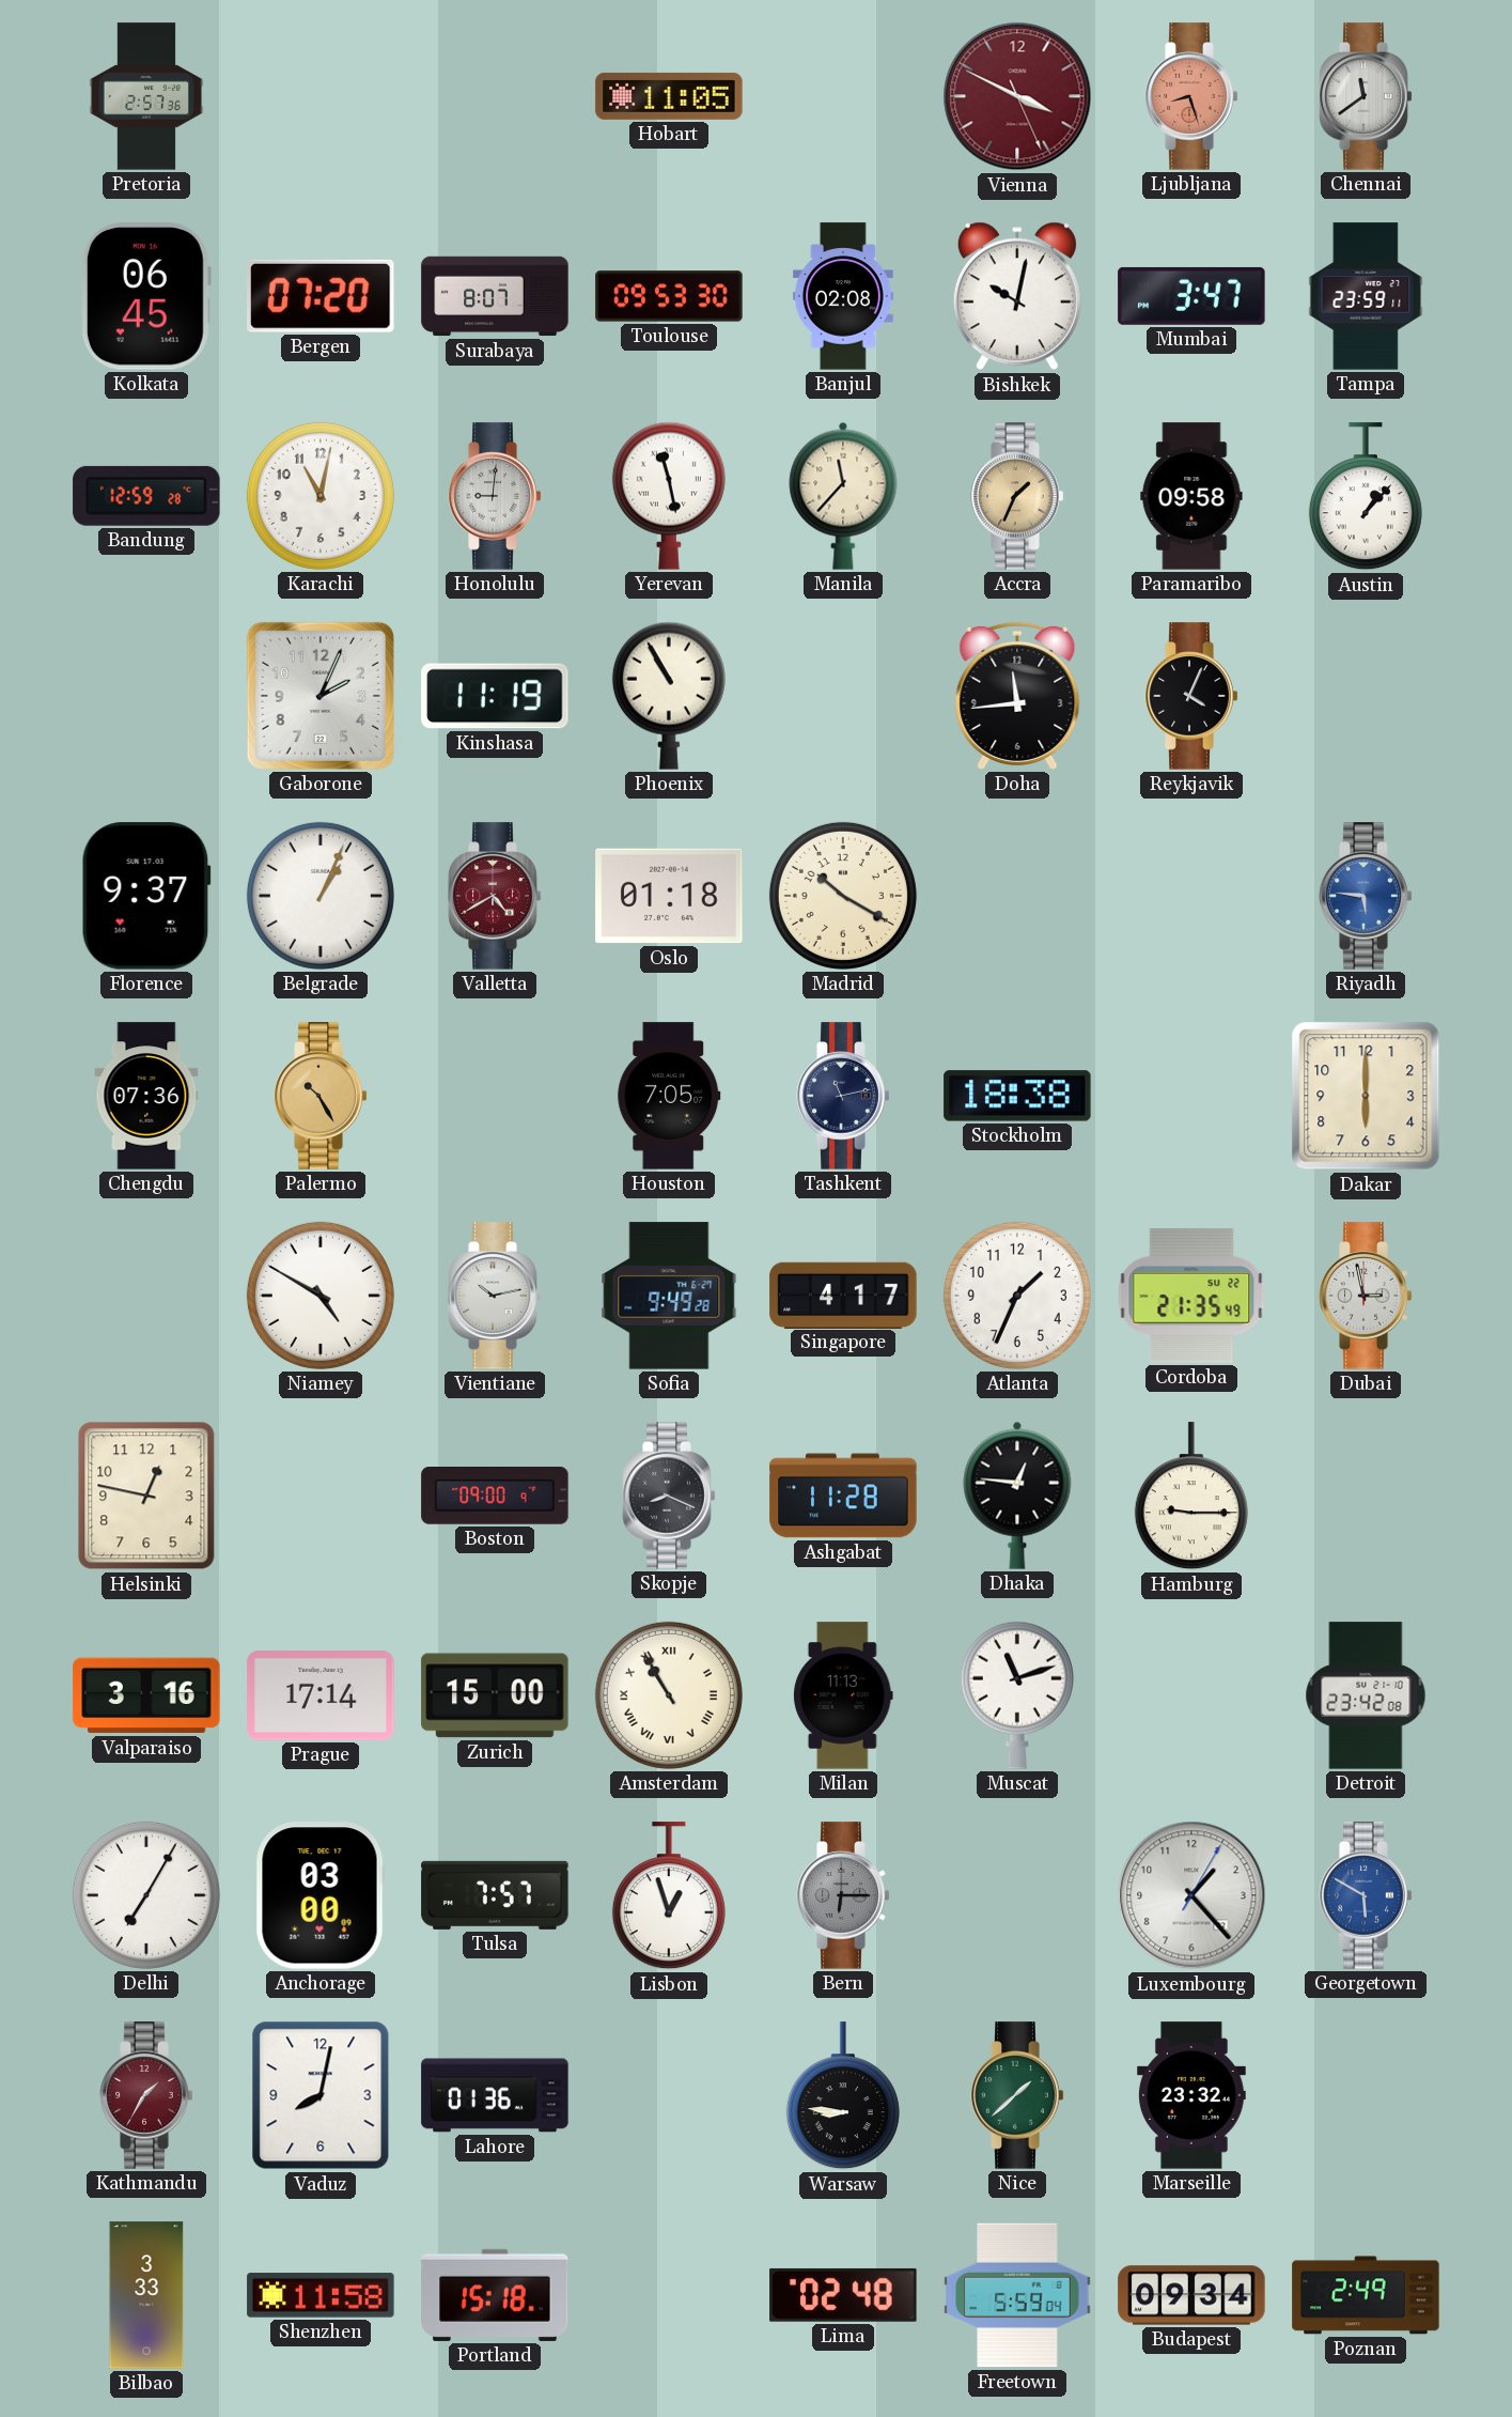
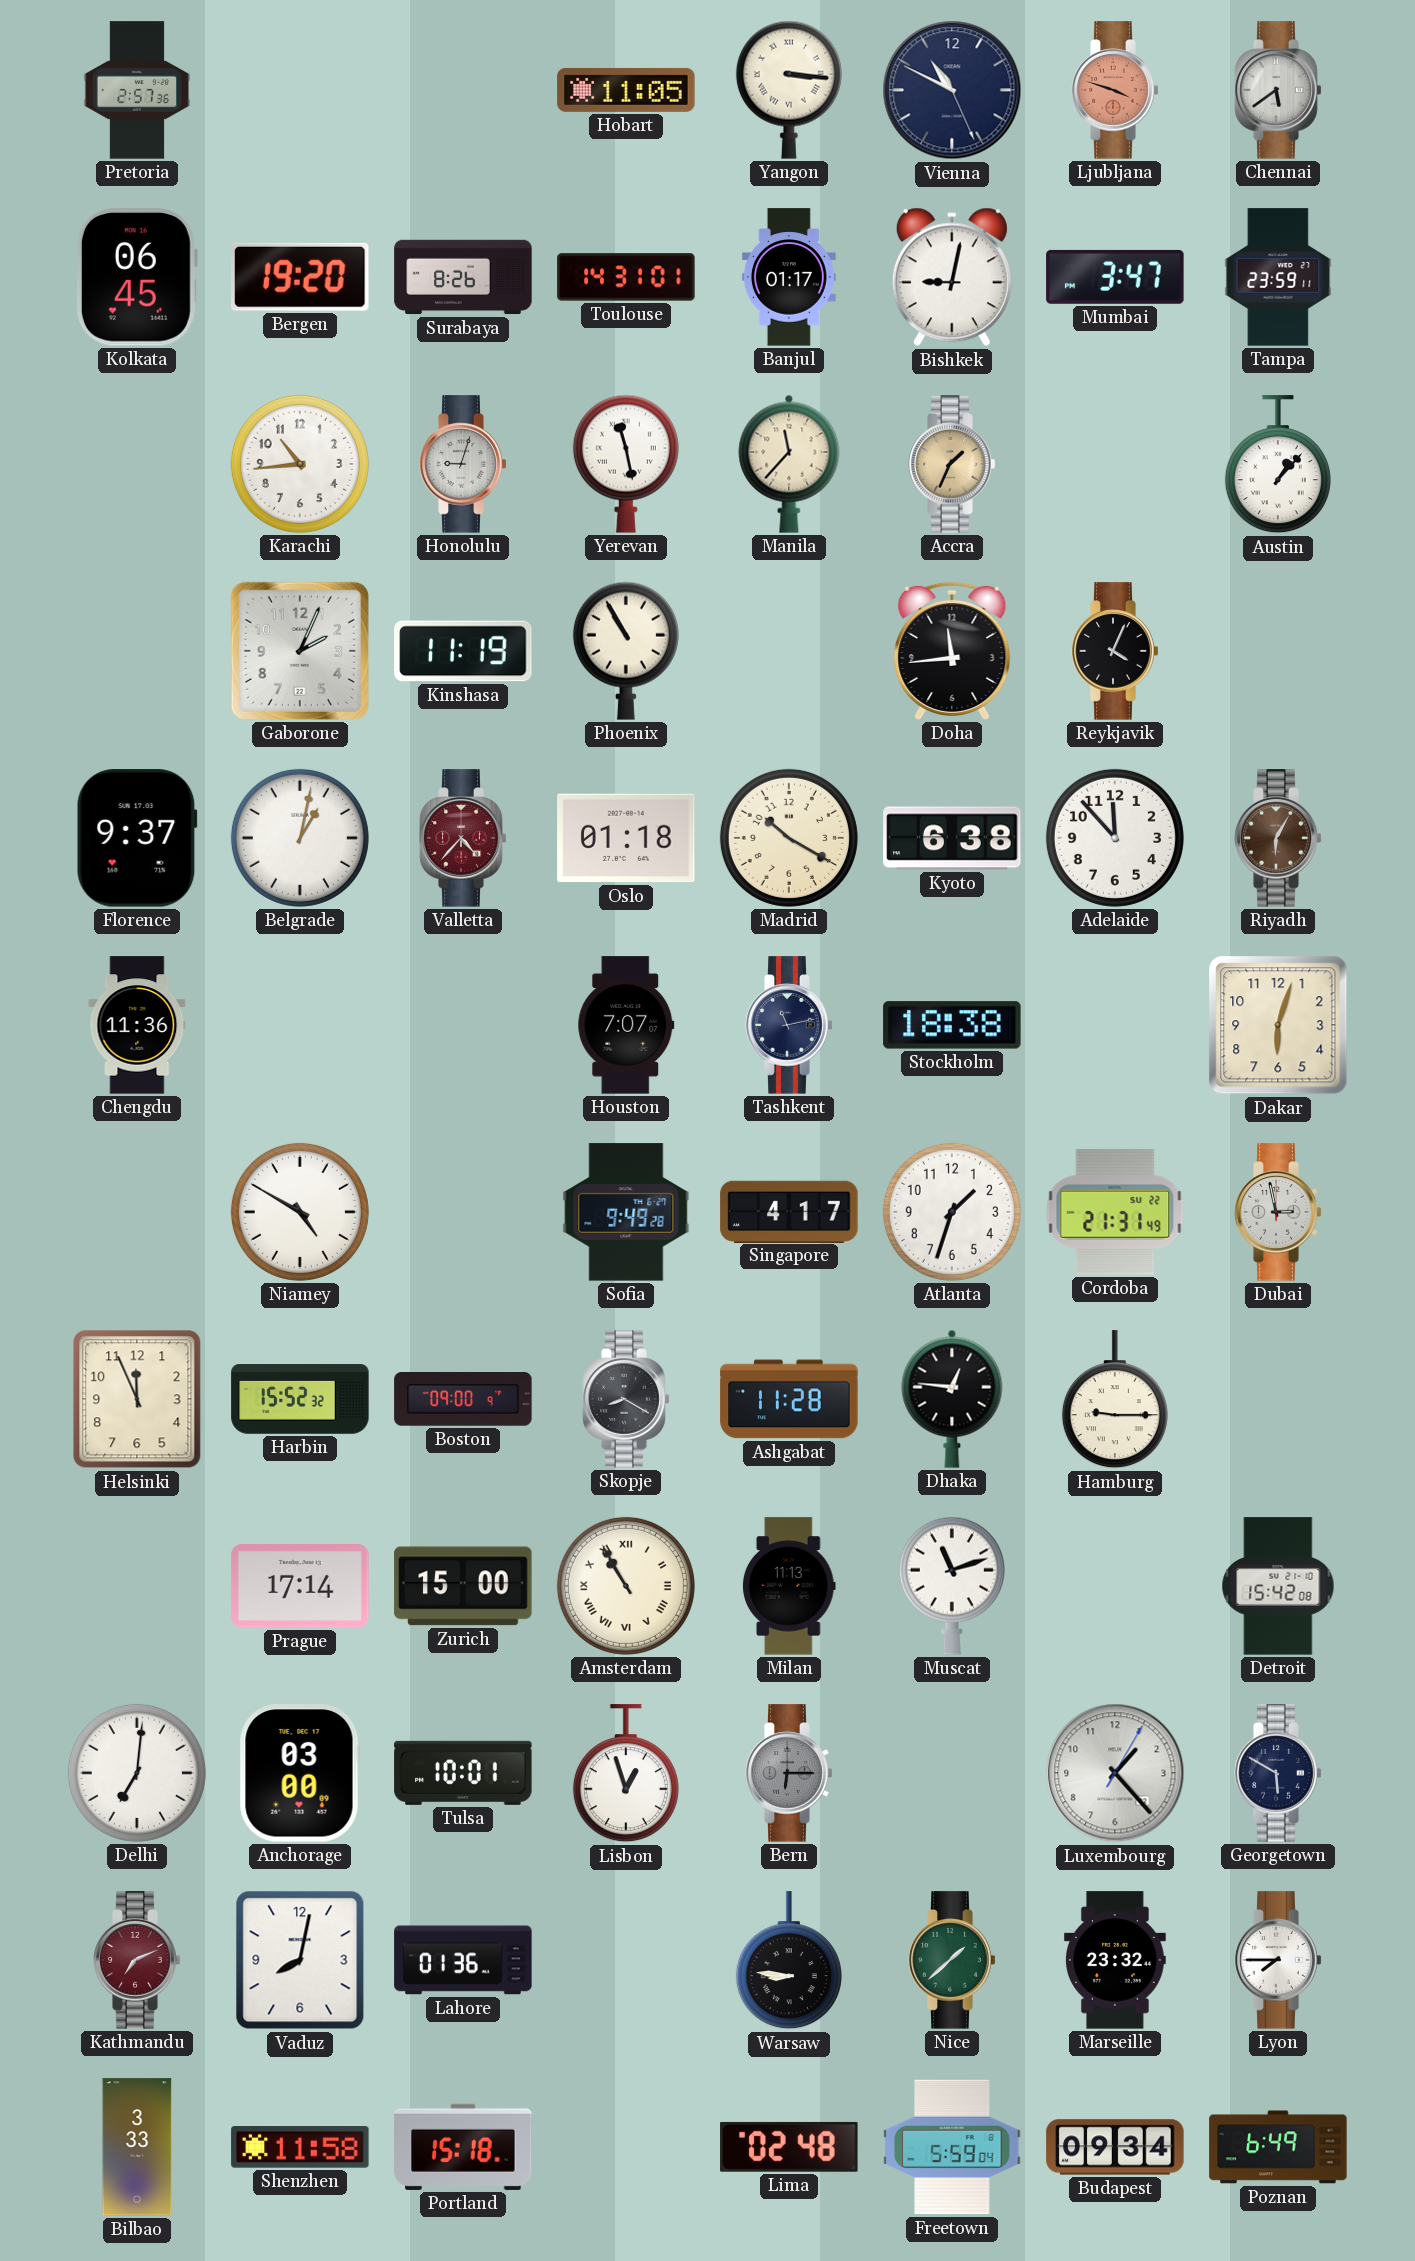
Yangon: none -> 3:16
Vienna: 3:49 -> 10:49
Vienna dial: burgundy -> navy
Ljubljana: 8:27 -> 3:48
Chennai: 11:39 -> 5:39
Bergen: 07:20 -> 19:20
Surabaya: 8:07 -> 8:26
Toulouse: 09:53 -> 14:31
Banjul: 02:08 -> 01:17
Bishkek: 10:02 -> 9:02
Bandung: 12:59 -> none
Karachi: 11:02 -> 10:44
Honolulu: 9:01 -> 9:03
Paramaribo: 09:58 -> none
Belgrade: 1:04 -> 1:02
Valletta: 4:40 -> 4:37
Kyoto: none -> 6:38
Adelaide: none -> 11:53
Riyadh: 5:46 -> 6:05
Riyadh dial: blue -> brown
Chengdu: 07:36 -> 11:36
Palermo: 10:25 -> none
Houston: 7:05 -> 7:07
Dakar: 6:00 -> 6:03
Vientiane: 10:13 -> none
Atlanta: 1:34 -> 1:33
Cordoba: 21:35 -> 21:31
Helsinki: 12:47 -> 11:56
Harbin: none -> 15:52
Skopje: 8:19 -> 8:20
Valparaiso: 3:16 -> none
Detroit: 23:42 -> 15:42
Delhi: 7:05 -> 7:01
Tulsa: 7:57 -> 10:01
Georgetown dial: blue -> navy
Kathmandu: 1:35 -> 7:11
Lyon: none -> 7:45
Poznan: 2:49 -> 6:49
